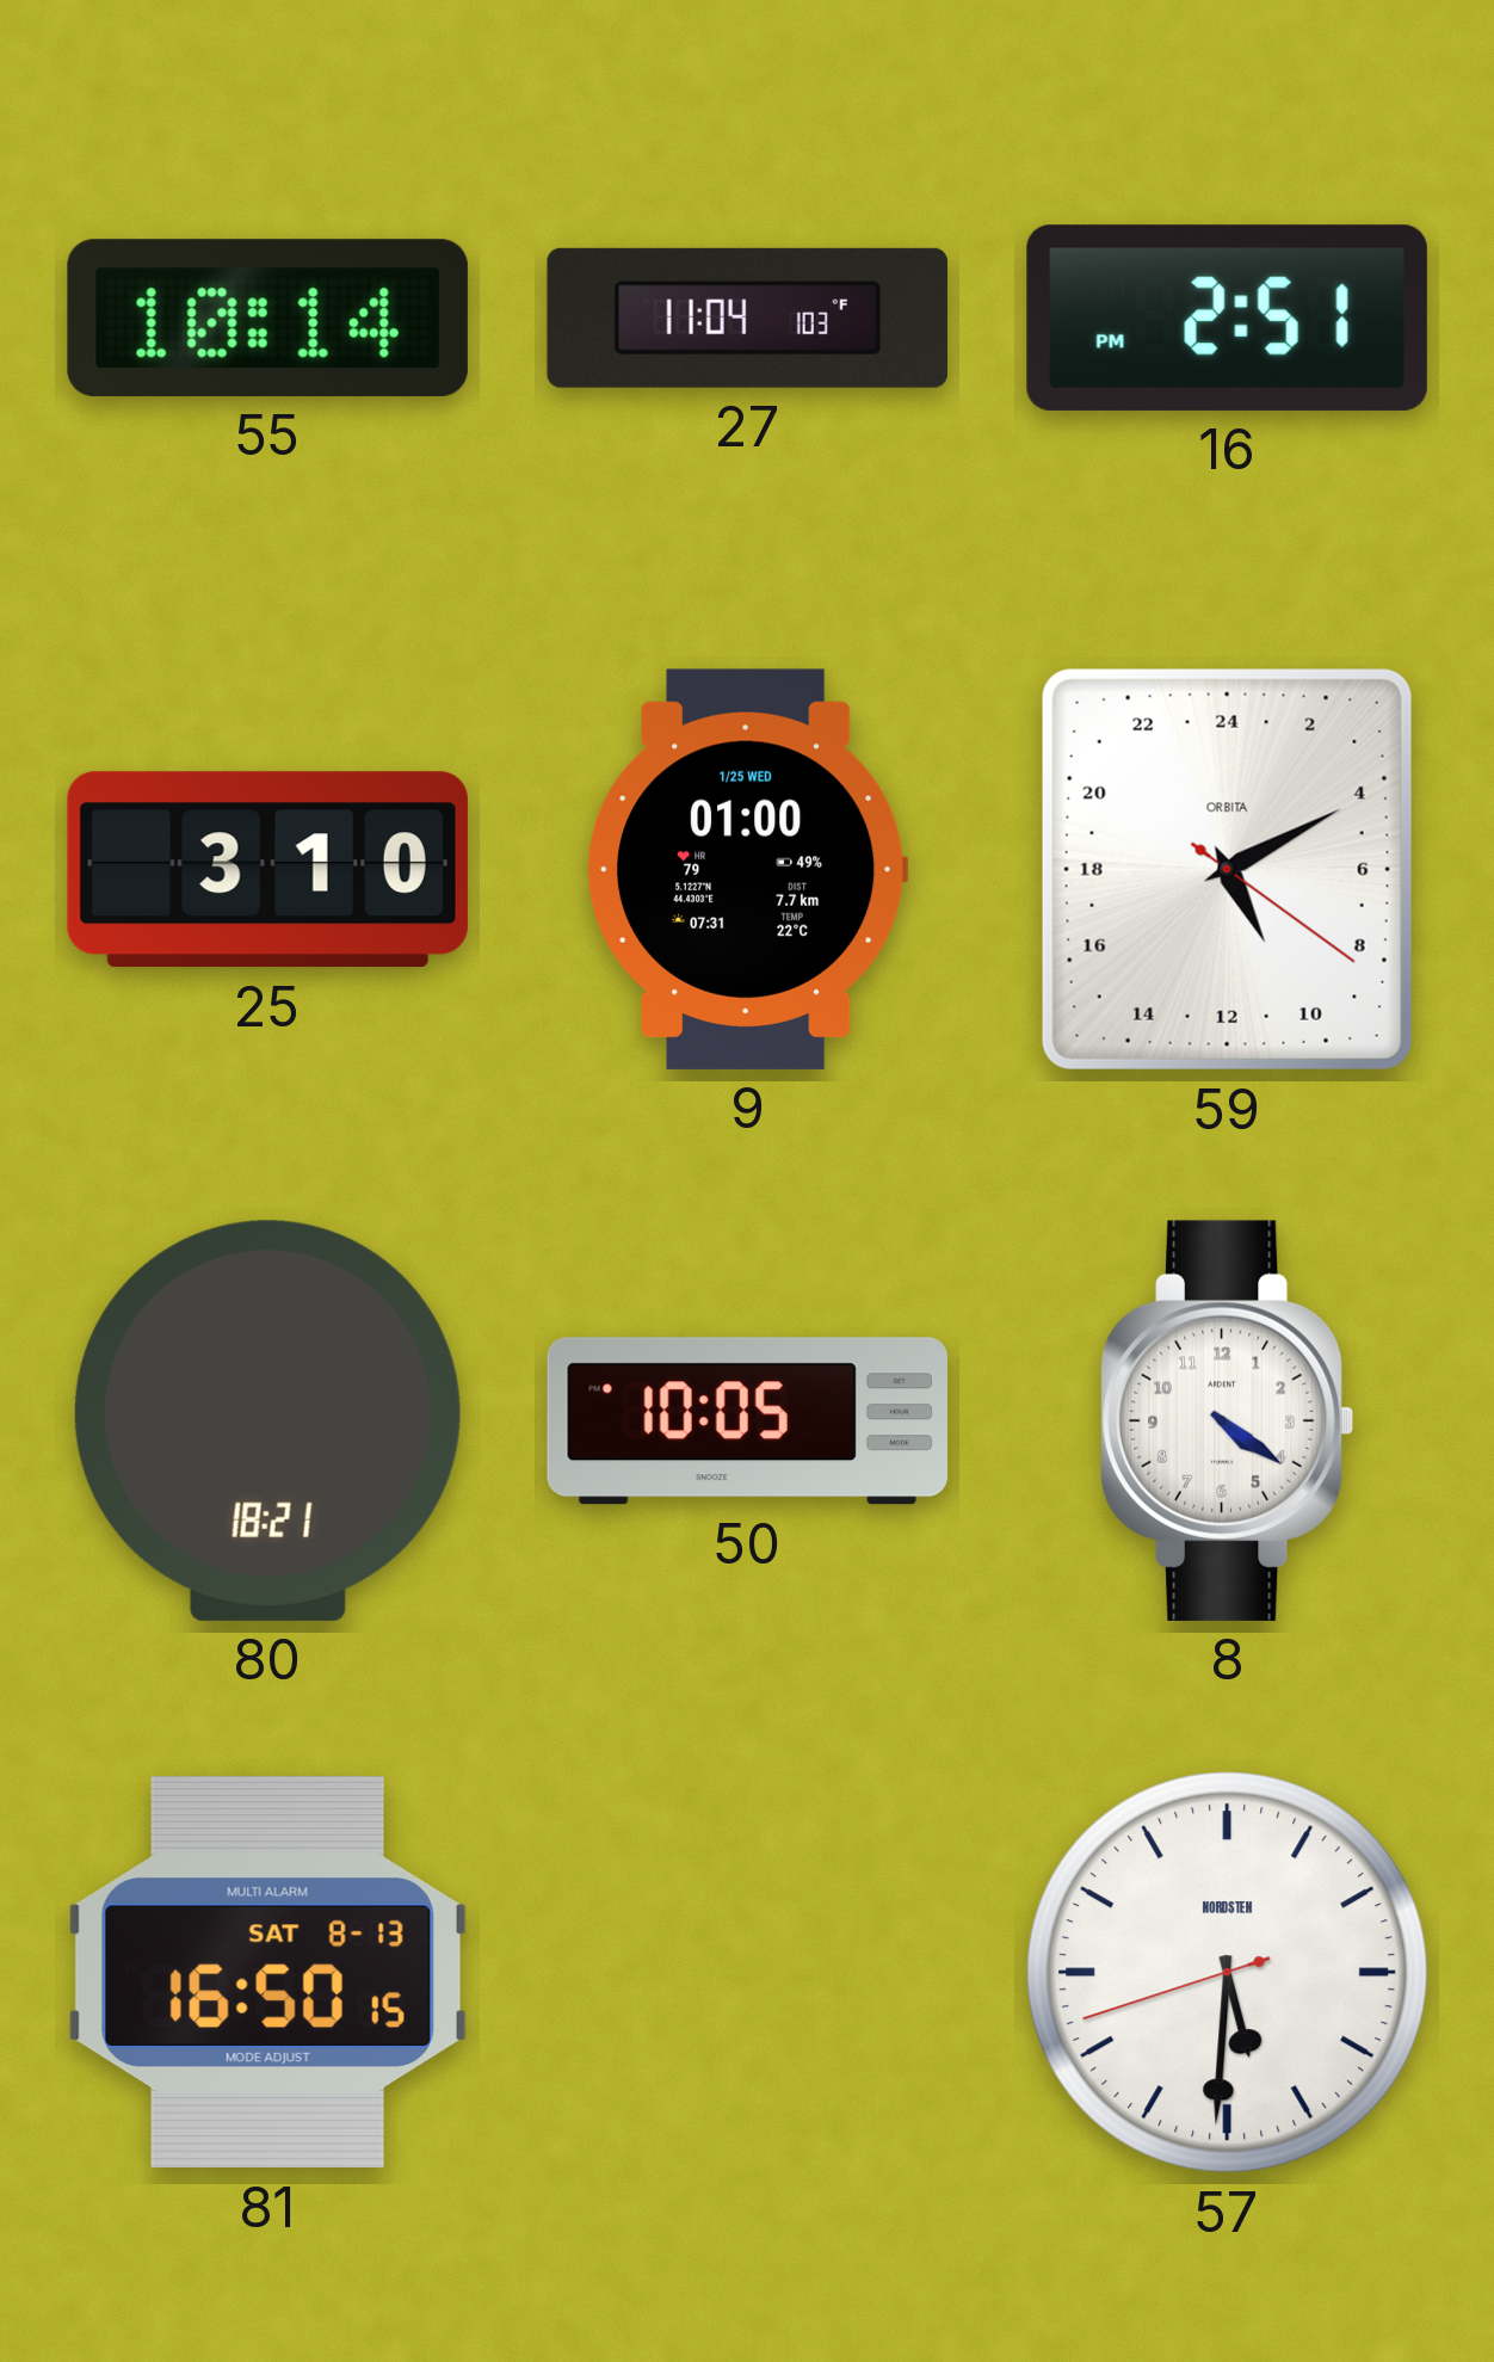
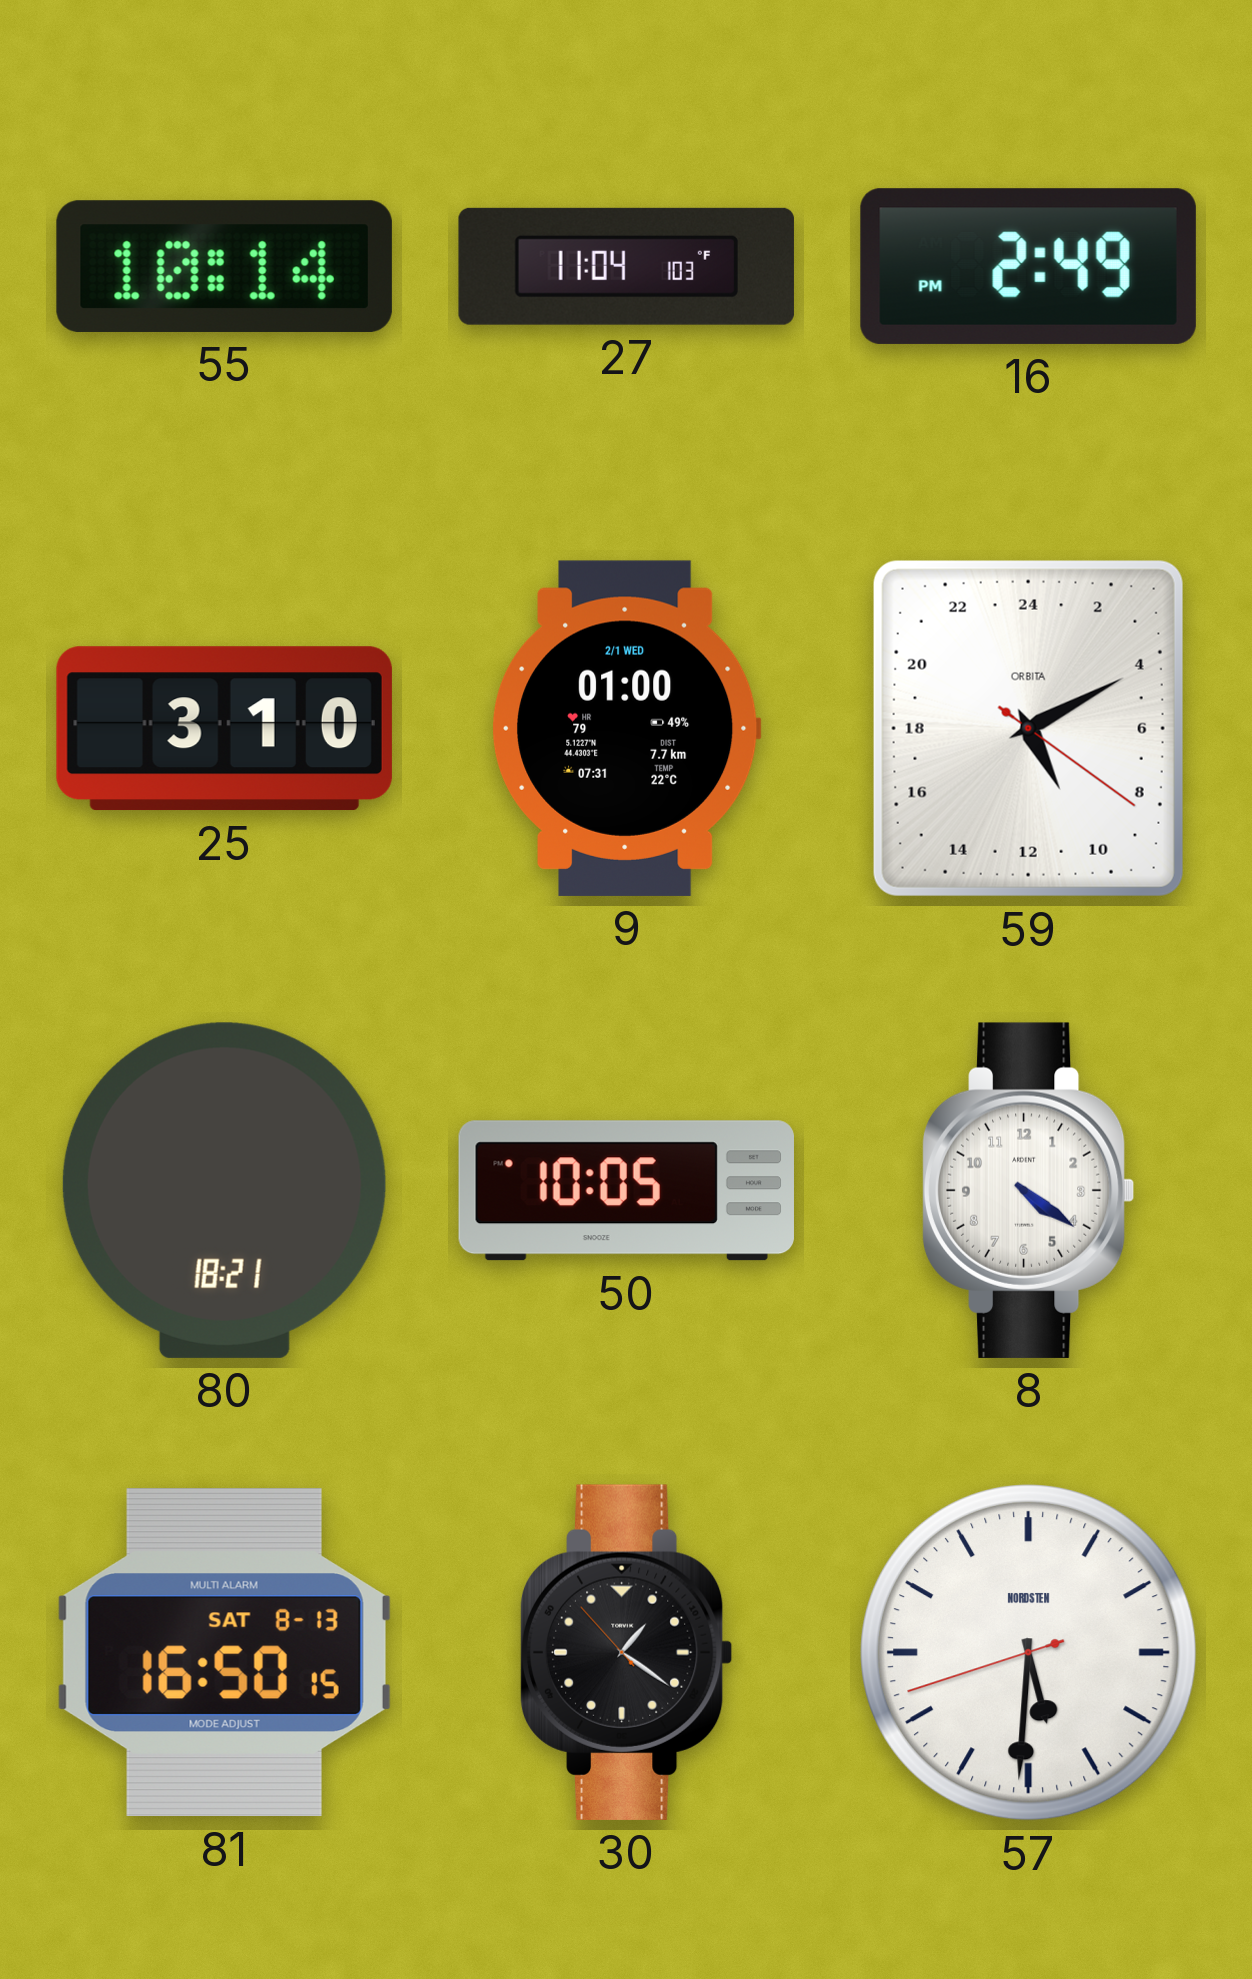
16: 2:51 -> 2:49
9 date: 1/25 WED -> 2/1 WED
30: none -> 1:20
